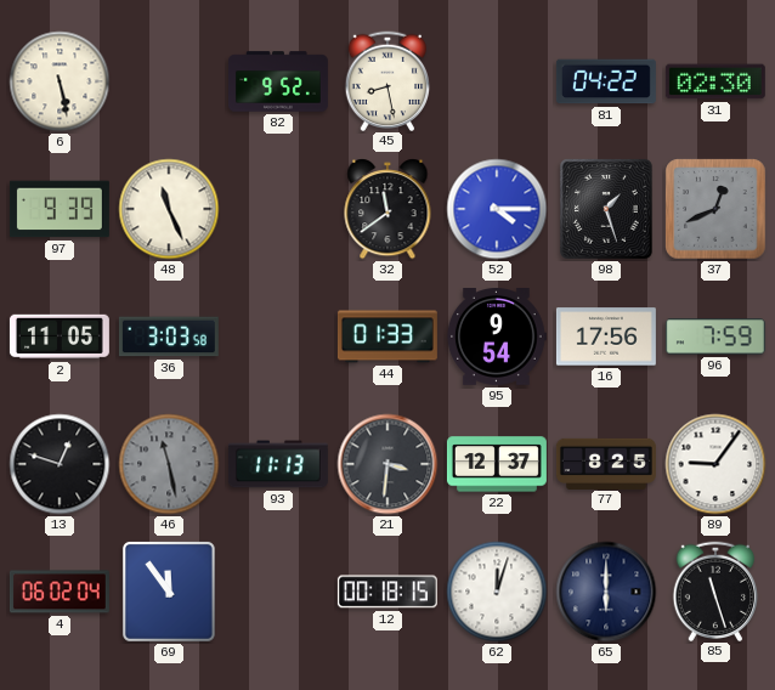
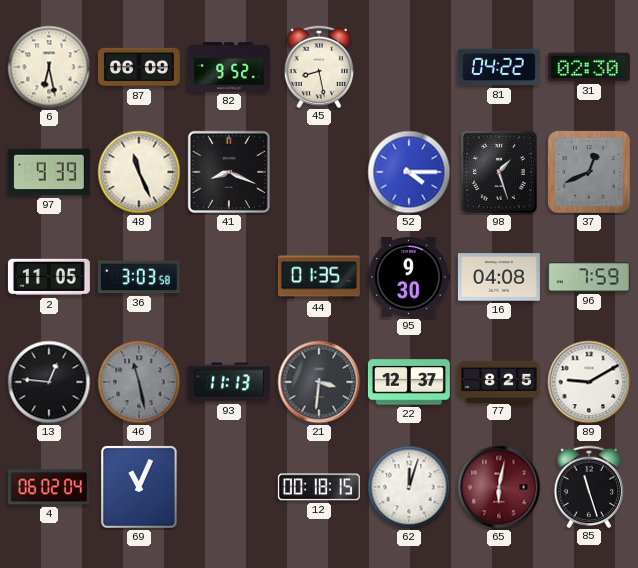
6: 5:28 -> 6:28
87: none -> 06:09
41: none -> 8:19
32: 11:39 -> none
44: 01:33 -> 01:35
95: 9:54 -> 9:30
16: 17:56 -> 04:08
13: 12:48 -> 12:46
89: 9:06 -> 9:10
69: 11:54 -> 11:04
65: 6:00 -> 6:02
65 dial: navy -> burgundy
